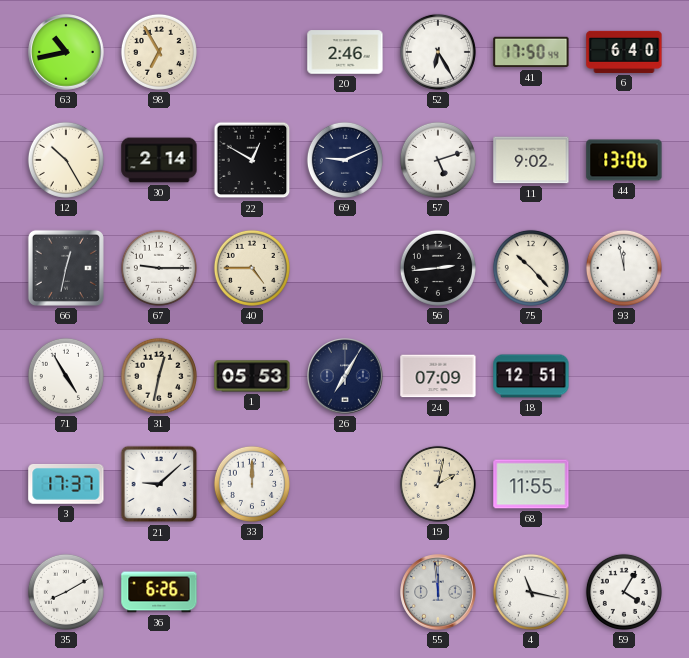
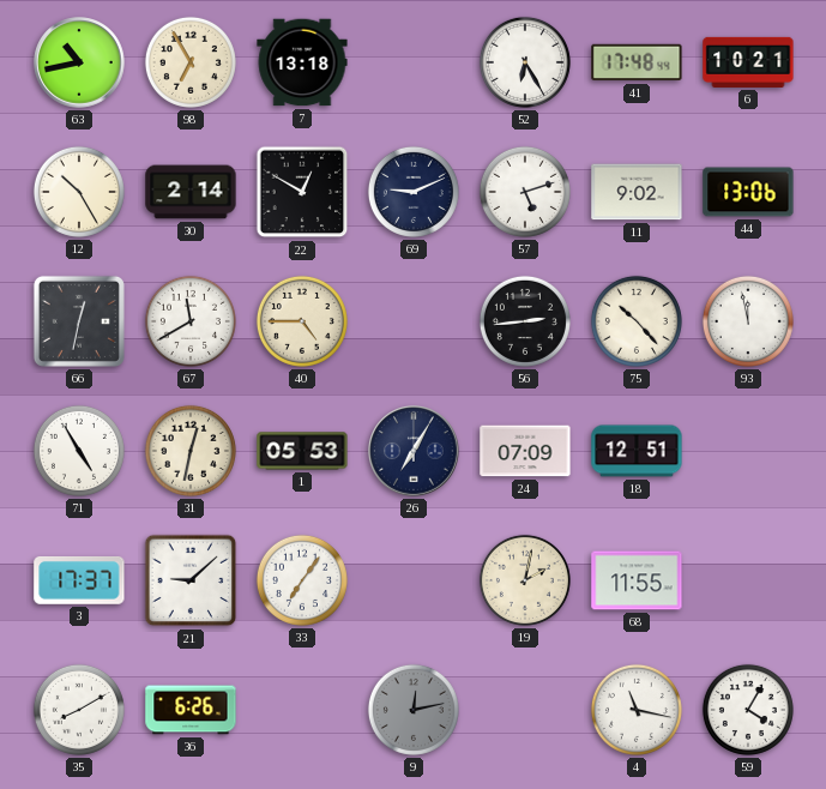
7: none -> 13:18
20: 2:46 -> none
41: 17:50 -> 17:48
6: 6:40 -> 10:21
67: 9:15 -> 11:40
33: 12:00 -> 7:06
9: none -> 12:13
55: 11:59 -> none
